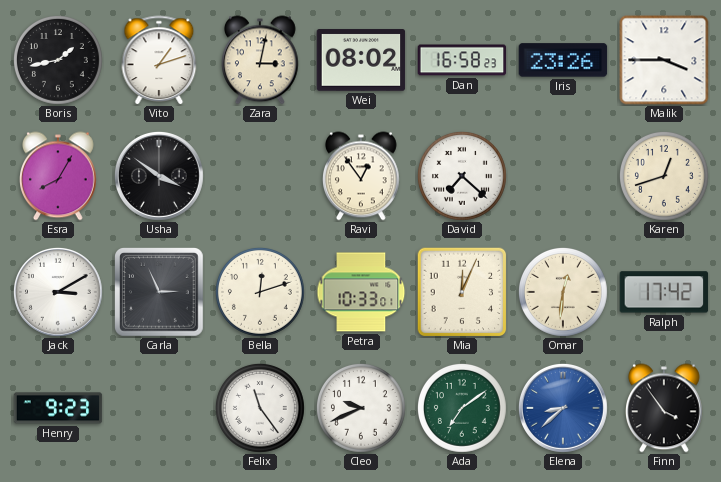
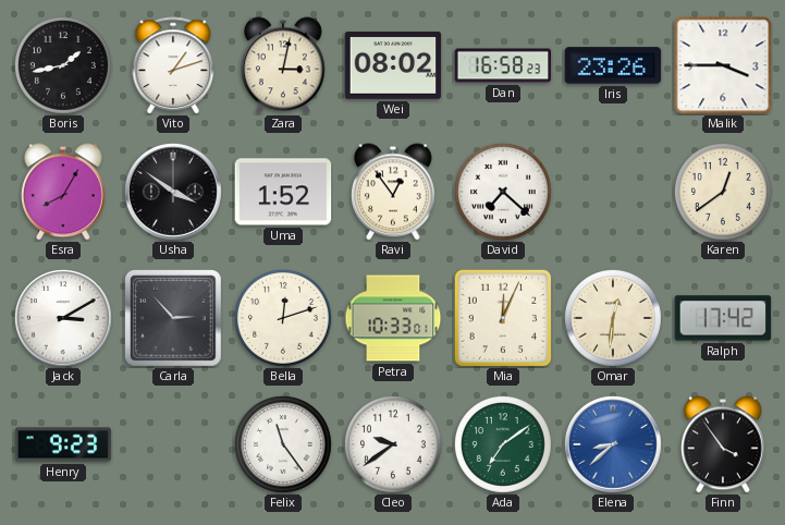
Uma: none -> 1:52
Karen: 12:42 -> 12:39
Carla: 2:56 -> 2:53
Cleo: 9:41 -> 9:39
